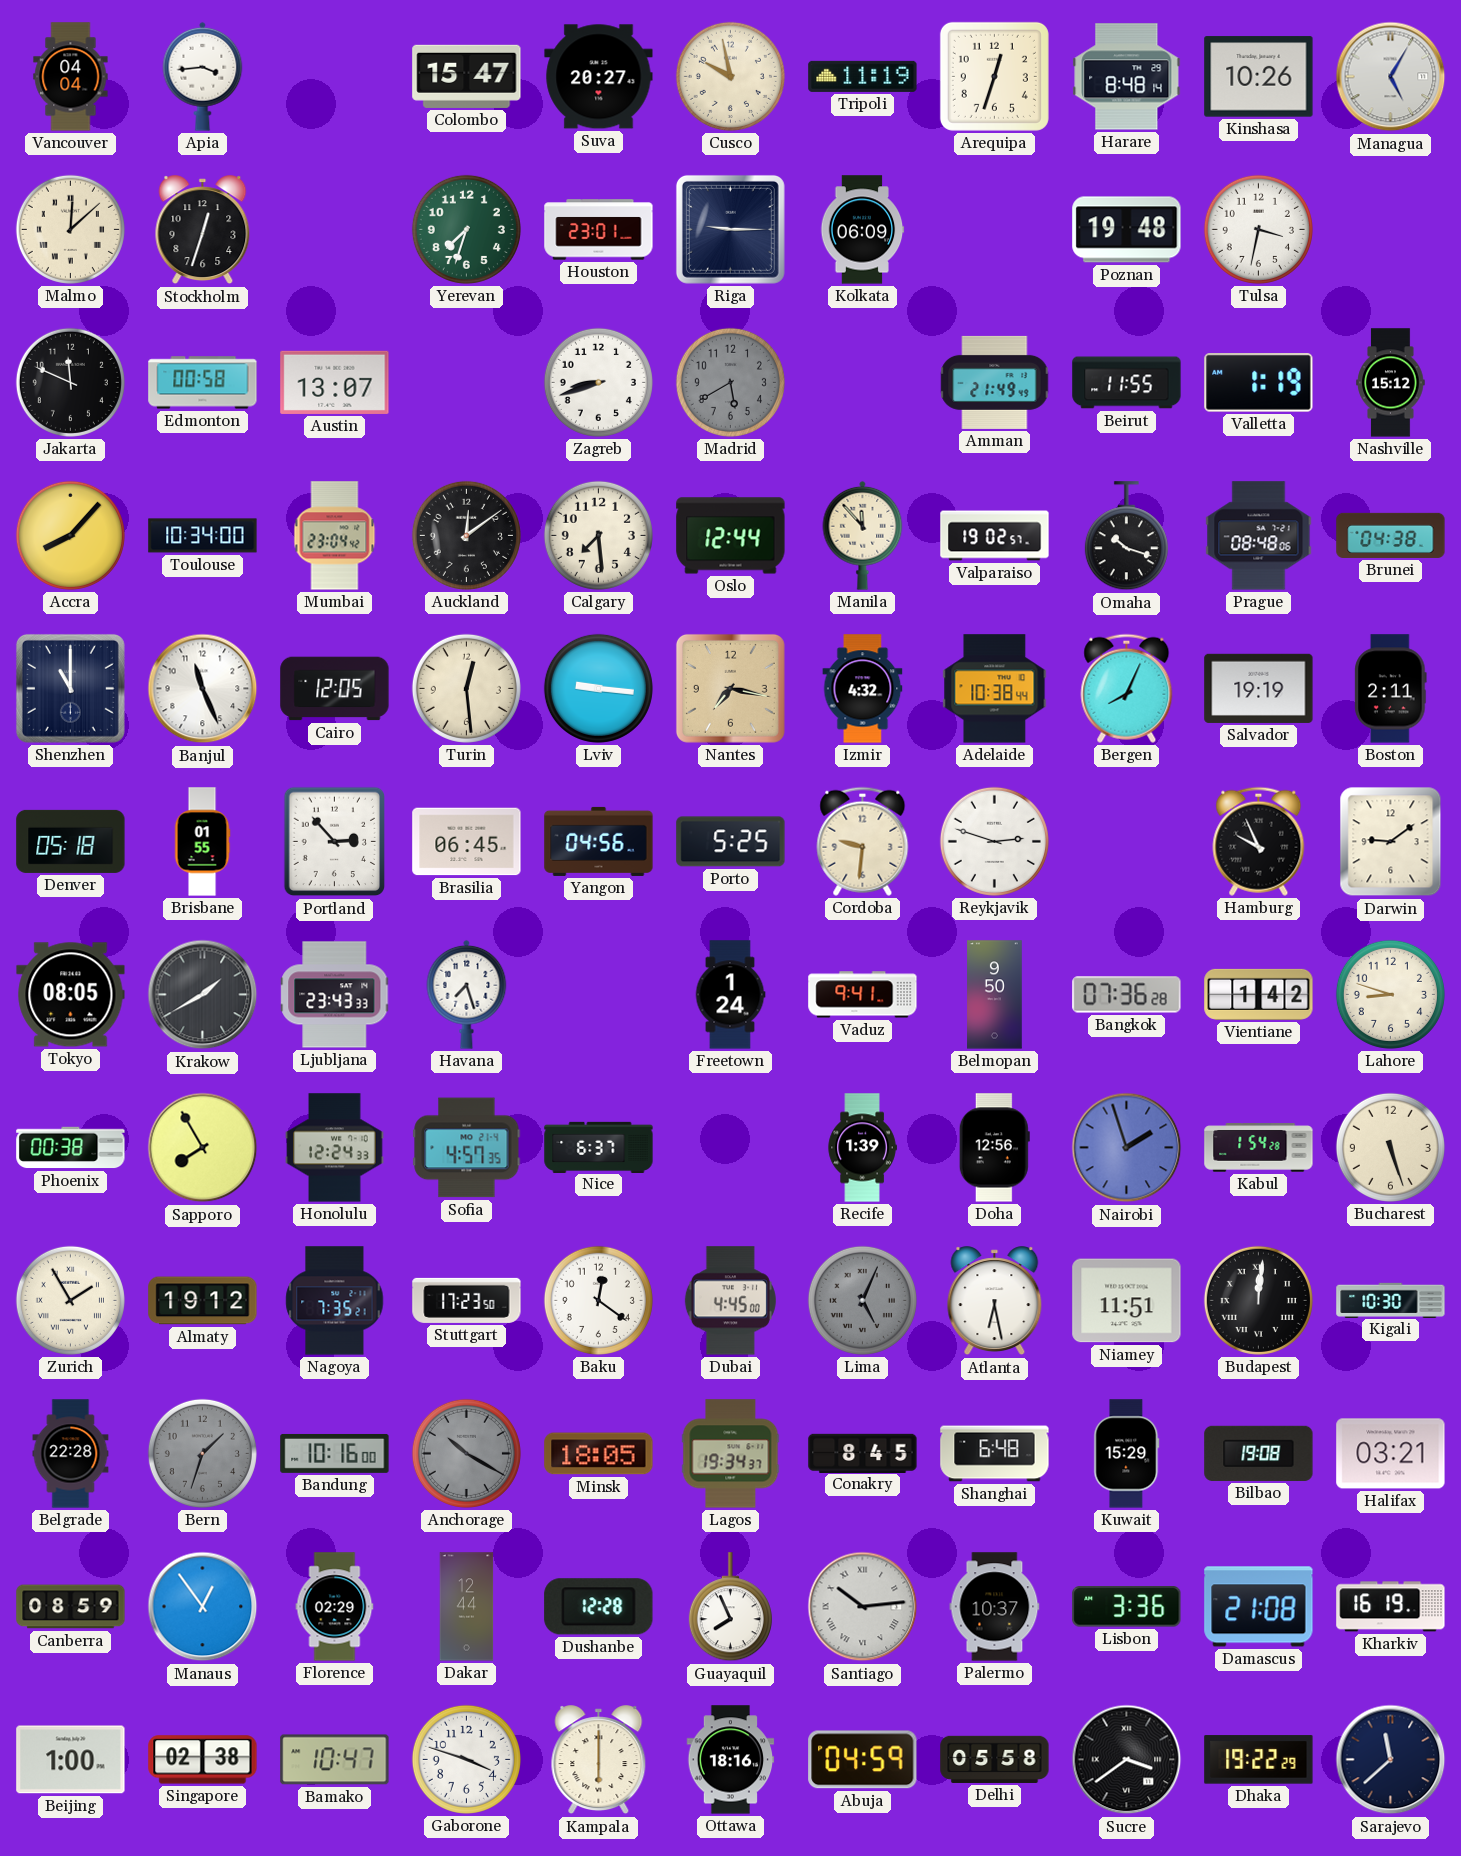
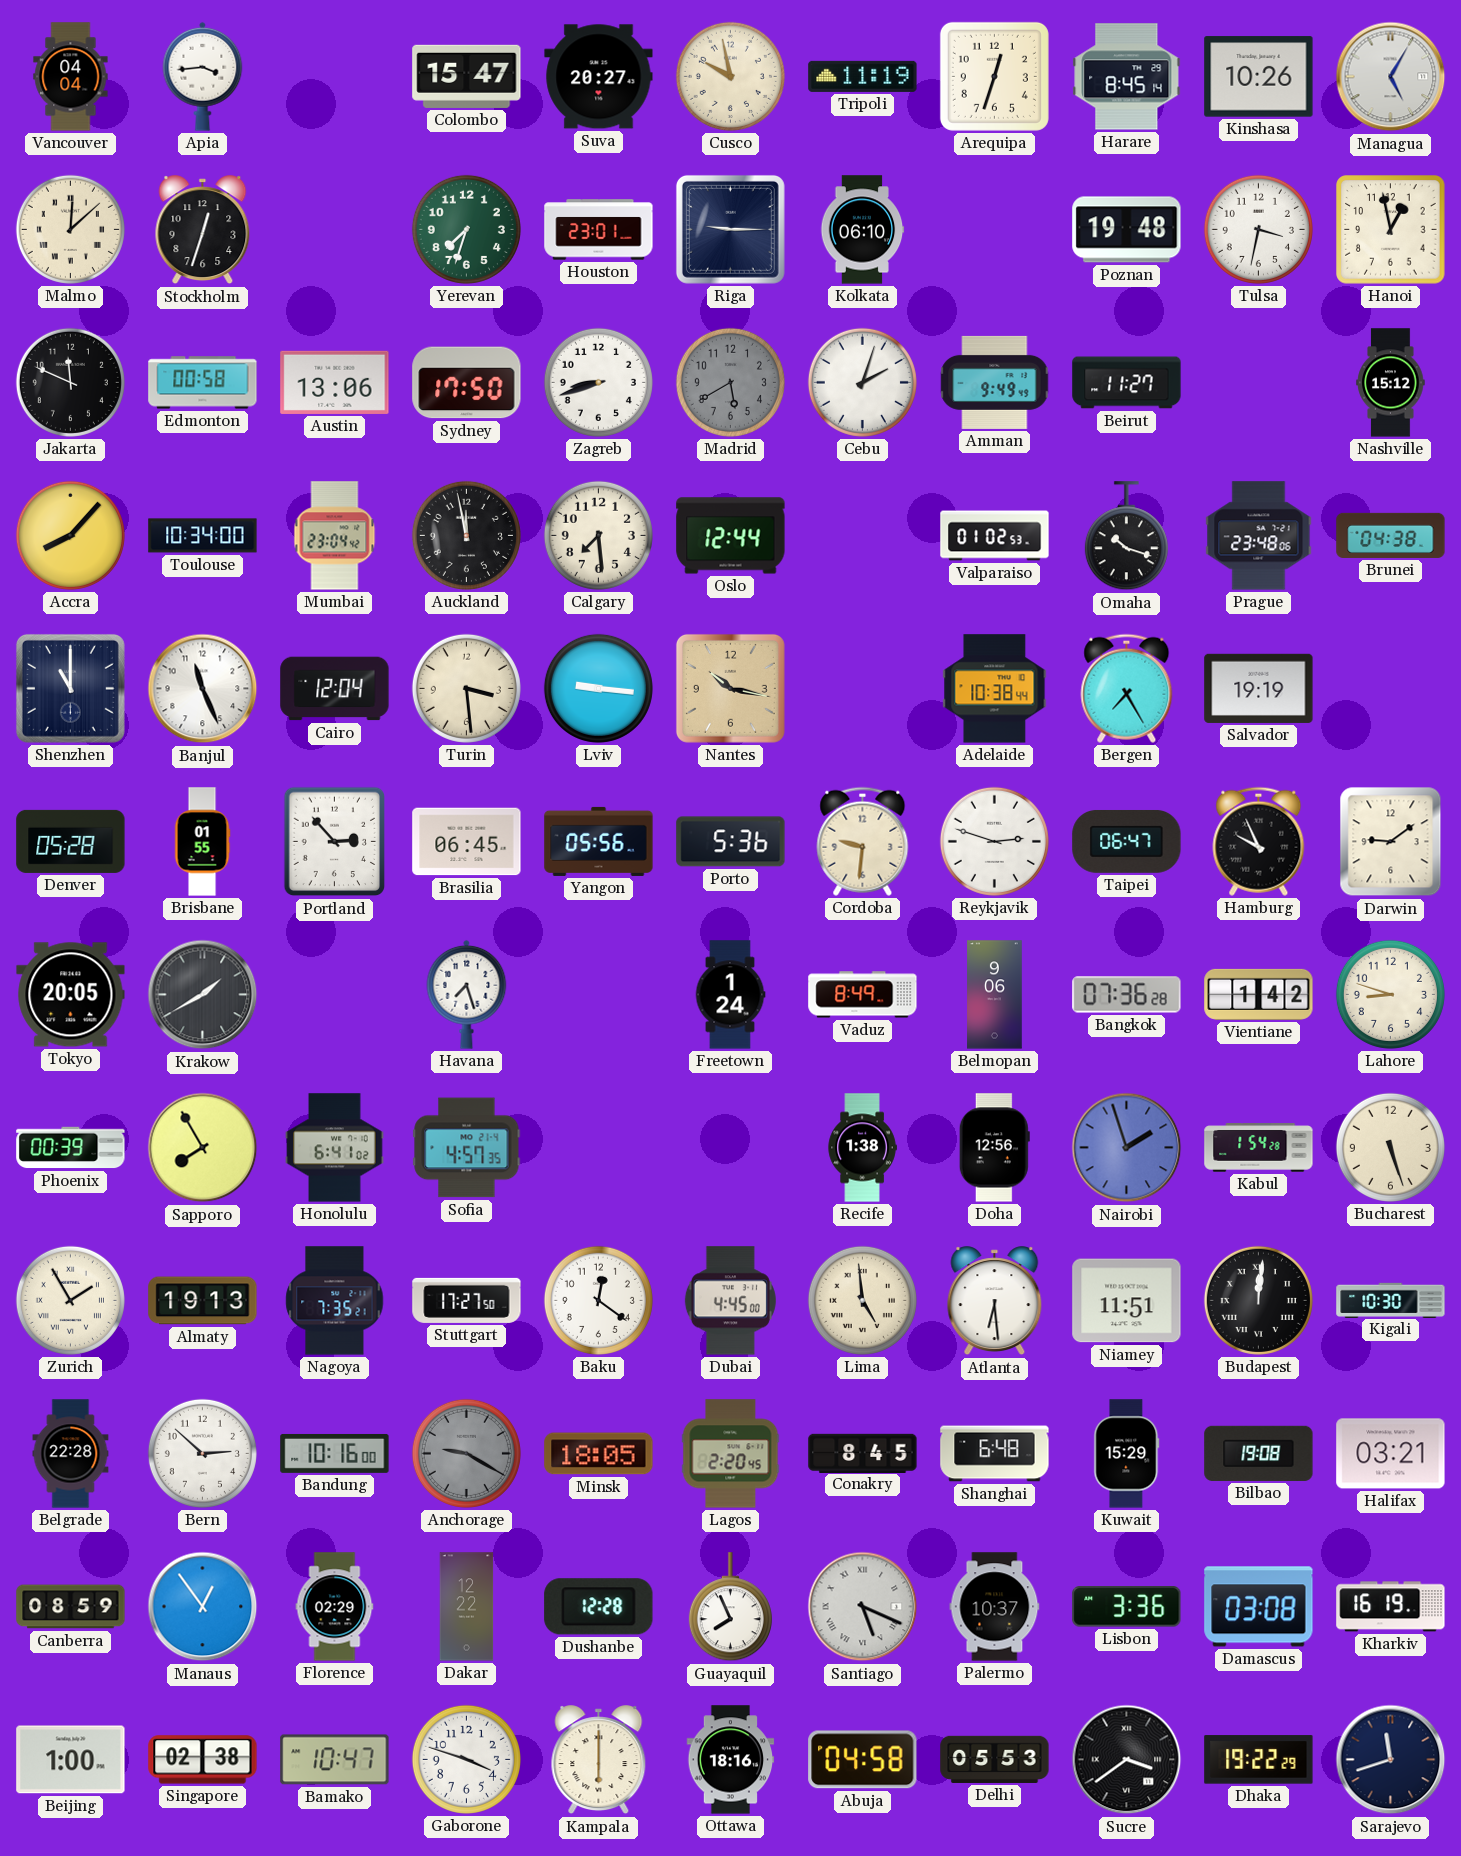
Harare: 8:48 -> 8:45
Kolkata: 06:09 -> 06:10
Hanoi: none -> 12:58
Austin: 13:07 -> 13:06
Sydney: none -> 17:50
Cebu: none -> 2:03
Amman: 21:49 -> 9:49
Beirut: 11:55 -> 11:27
Valletta: 1:19 -> none
Auckland: 12:09 -> 11:58
Manila: 11:53 -> none
Valparaiso: 19:02 -> 01:02
Prague: 08:48 -> 23:48
Cairo: 12:05 -> 12:04
Turin: 12:29 -> 3:29
Nantes: 7:17 -> 10:17
Izmir: 4:32 -> none
Bergen: 8:04 -> 7:25
Boston: 2:11 -> none
Denver: 05:18 -> 05:28
Yangon: 04:56 -> 05:56
Porto: 5:25 -> 5:36
Taipei: none -> 06:47
Tokyo: 08:05 -> 20:05
Ljubljana: 23:43 -> none
Vaduz: 9:41 -> 8:49
Belmopan: 9:50 -> 9:06
Phoenix: 00:38 -> 00:39
Honolulu: 12:24 -> 6:41
Nice: 6:37 -> none
Recife: 1:39 -> 1:38
Almaty: 19:12 -> 19:13
Stuttgart: 17:23 -> 17:27
Lima: 5:04 -> 4:59
Lima dial: grey -> cream
Atlanta: 6:28 -> 6:29
Bern: 1:33 -> 2:52
Bern dial: grey -> white
Anchorage: 10:20 -> 9:20
Lagos: 19:34 -> 2:20
Dakar: 12:44 -> 12:22
Santiago: 10:14 -> 5:19
Damascus: 21:08 -> 03:08
Abuja: 04:59 -> 04:58
Delhi: 05:58 -> 05:53
Sarajevo: 11:38 -> 11:42
